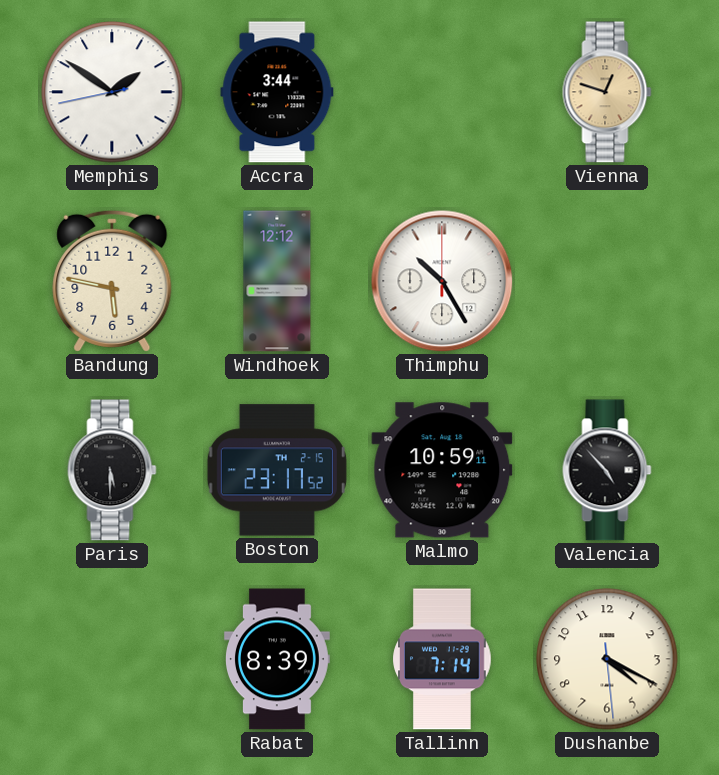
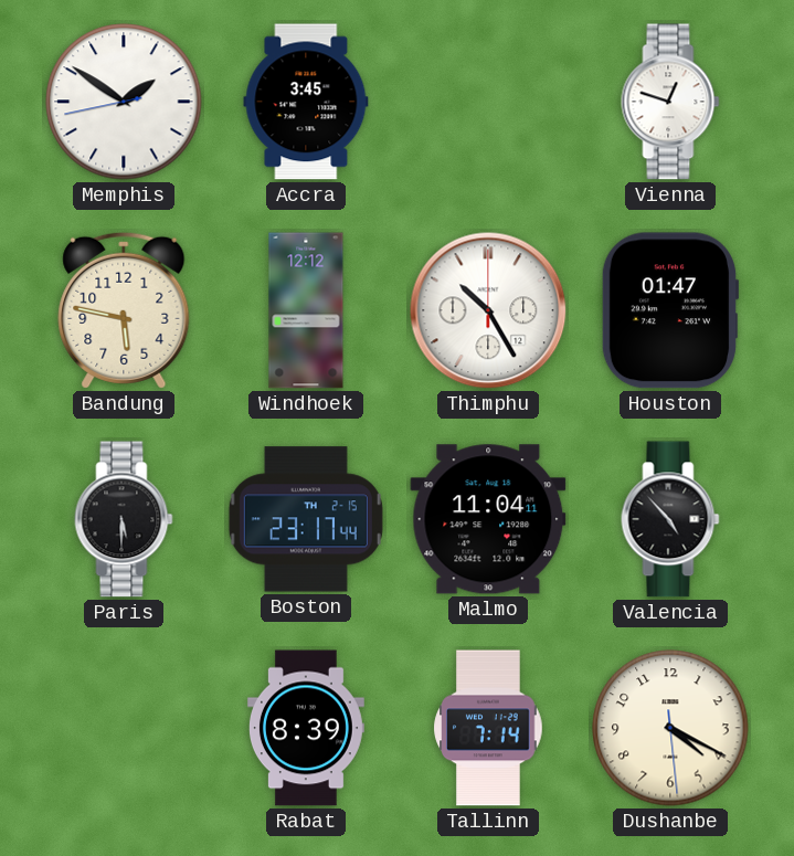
Accra: 3:44 -> 3:45
Vienna dial: champagne -> white
Houston: none -> 01:47
Boston: 23:17:52 -> 23:17:44
Malmo: 10:59 -> 11:04
